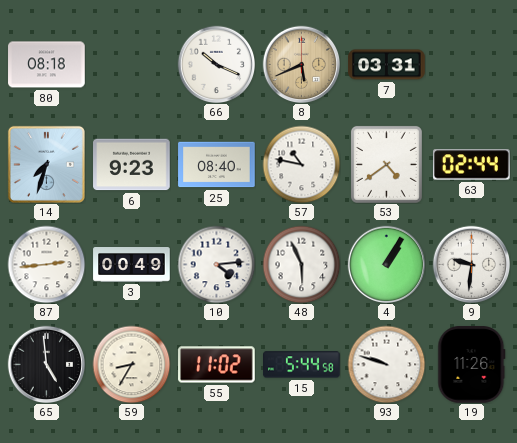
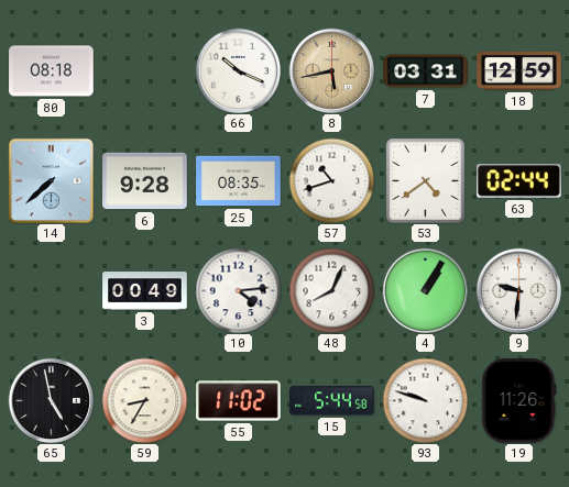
8: 5:41 -> 5:43
18: none -> 12:59
14: 7:33 -> 7:38
6: 9:23 -> 9:28
25: 08:40 -> 08:35
57: 10:47 -> 10:42
87: 2:44 -> none
48: 5:56 -> 8:04
65: 4:59 -> 4:58
